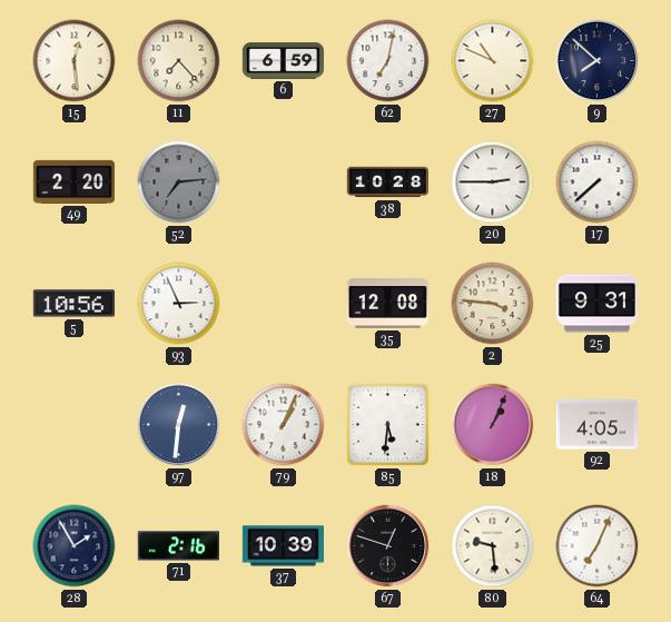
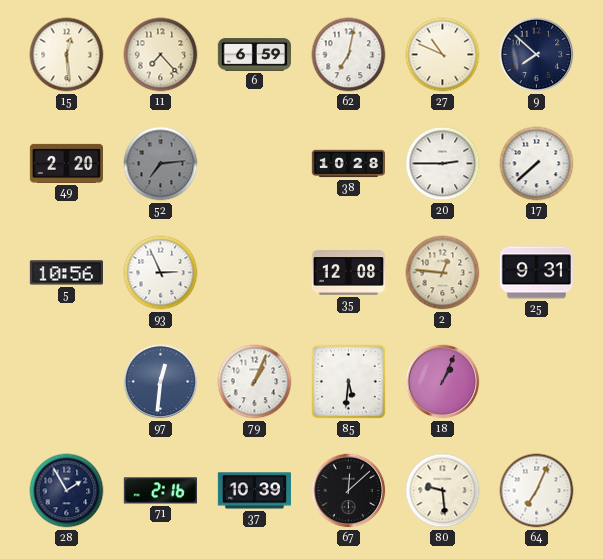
2: 3:46 -> 12:46
92: 4:05 -> none
67: 12:48 -> 12:08
